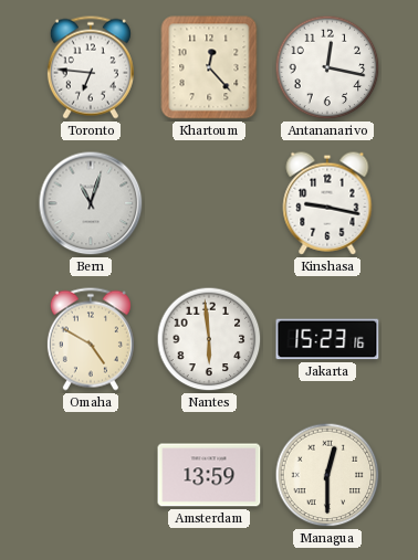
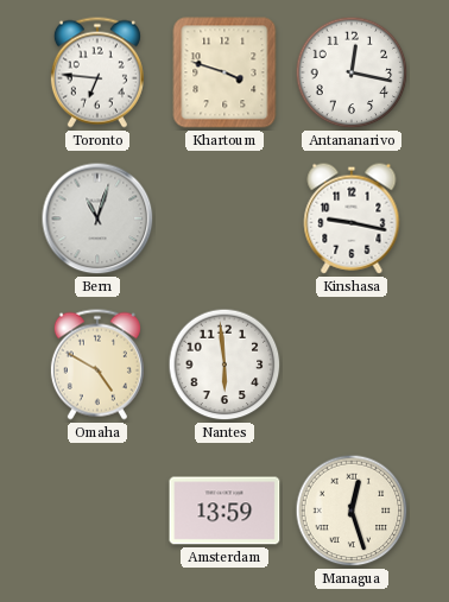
Khartoum: 12:23 -> 3:48
Jakarta: 15:23 -> none
Managua: 12:30 -> 12:27
